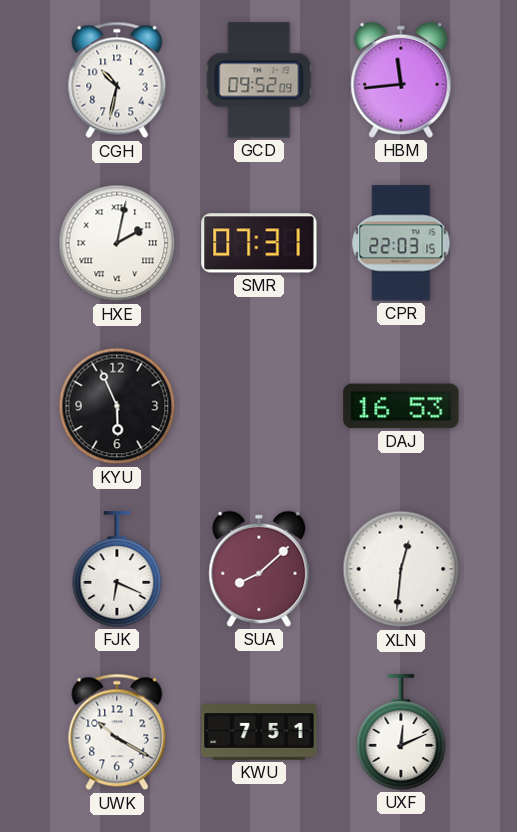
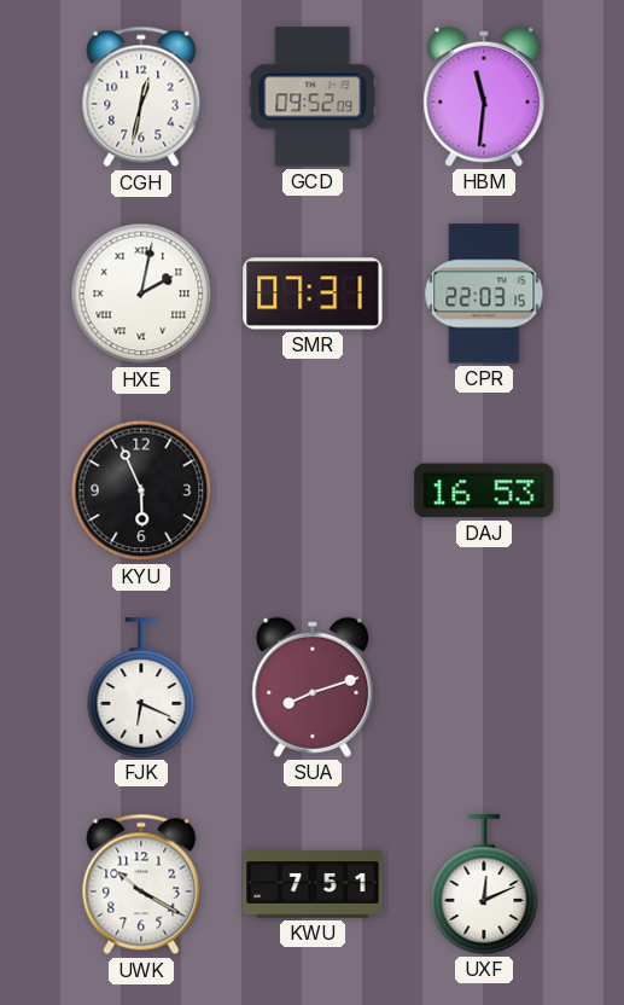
CGH: 10:32 -> 12:32
HBM: 11:44 -> 11:31
SUA: 8:08 -> 8:12
XLN: 12:31 -> none
